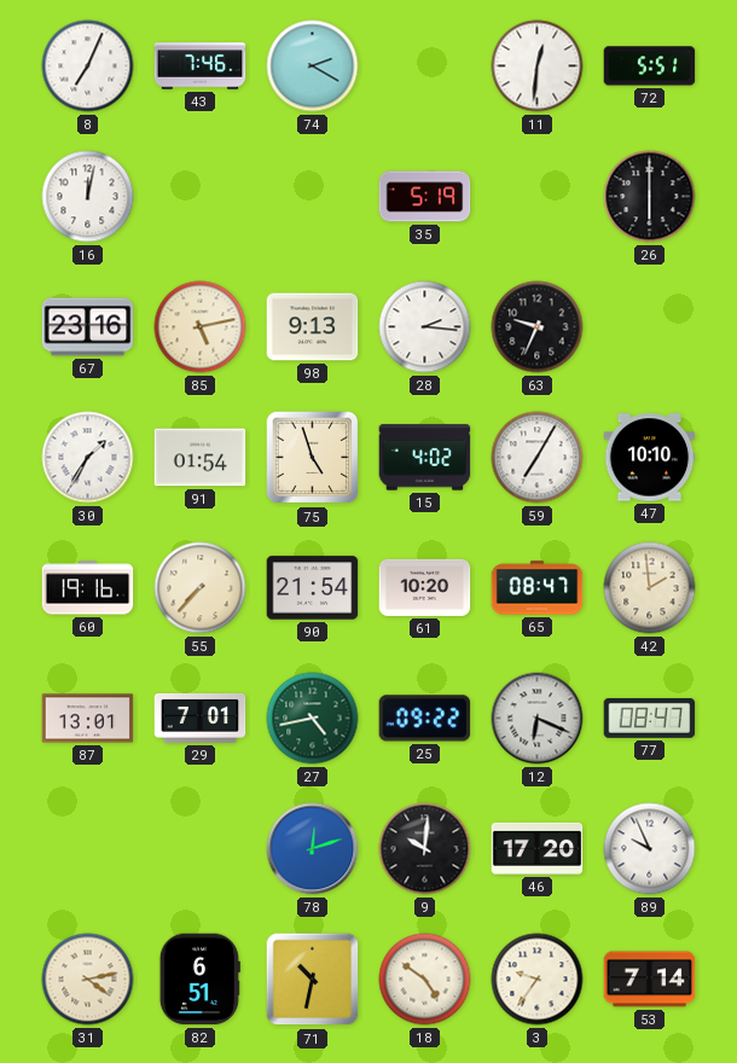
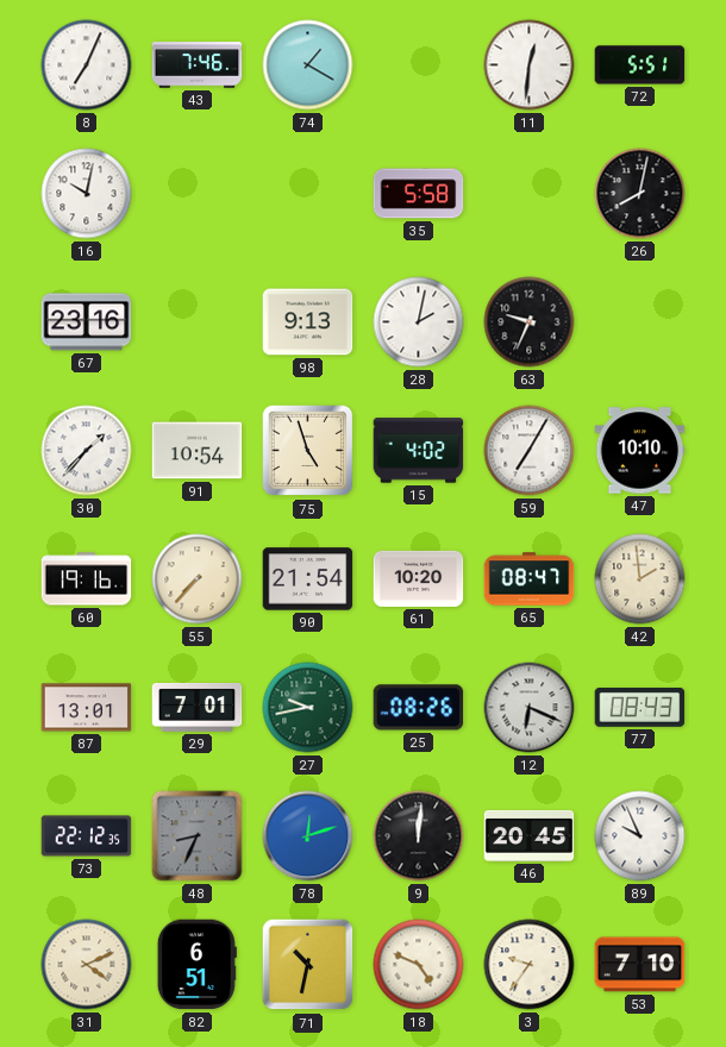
74: 2:20 -> 1:20
16: 12:02 -> 10:02
35: 5:19 -> 5:58
26: 6:00 -> 8:02
85: 5:13 -> none
28: 2:16 -> 2:02
30: 1:35 -> 1:37
91: 01:54 -> 10:54
27: 4:43 -> 9:43
25: 09:22 -> 08:26
77: 08:47 -> 08:43
73: none -> 22:12
48: none -> 8:34
9: 10:01 -> 12:01
46: 17:20 -> 20:45
31: 4:13 -> 4:11
18: 4:51 -> 4:49
53: 7:14 -> 7:10
